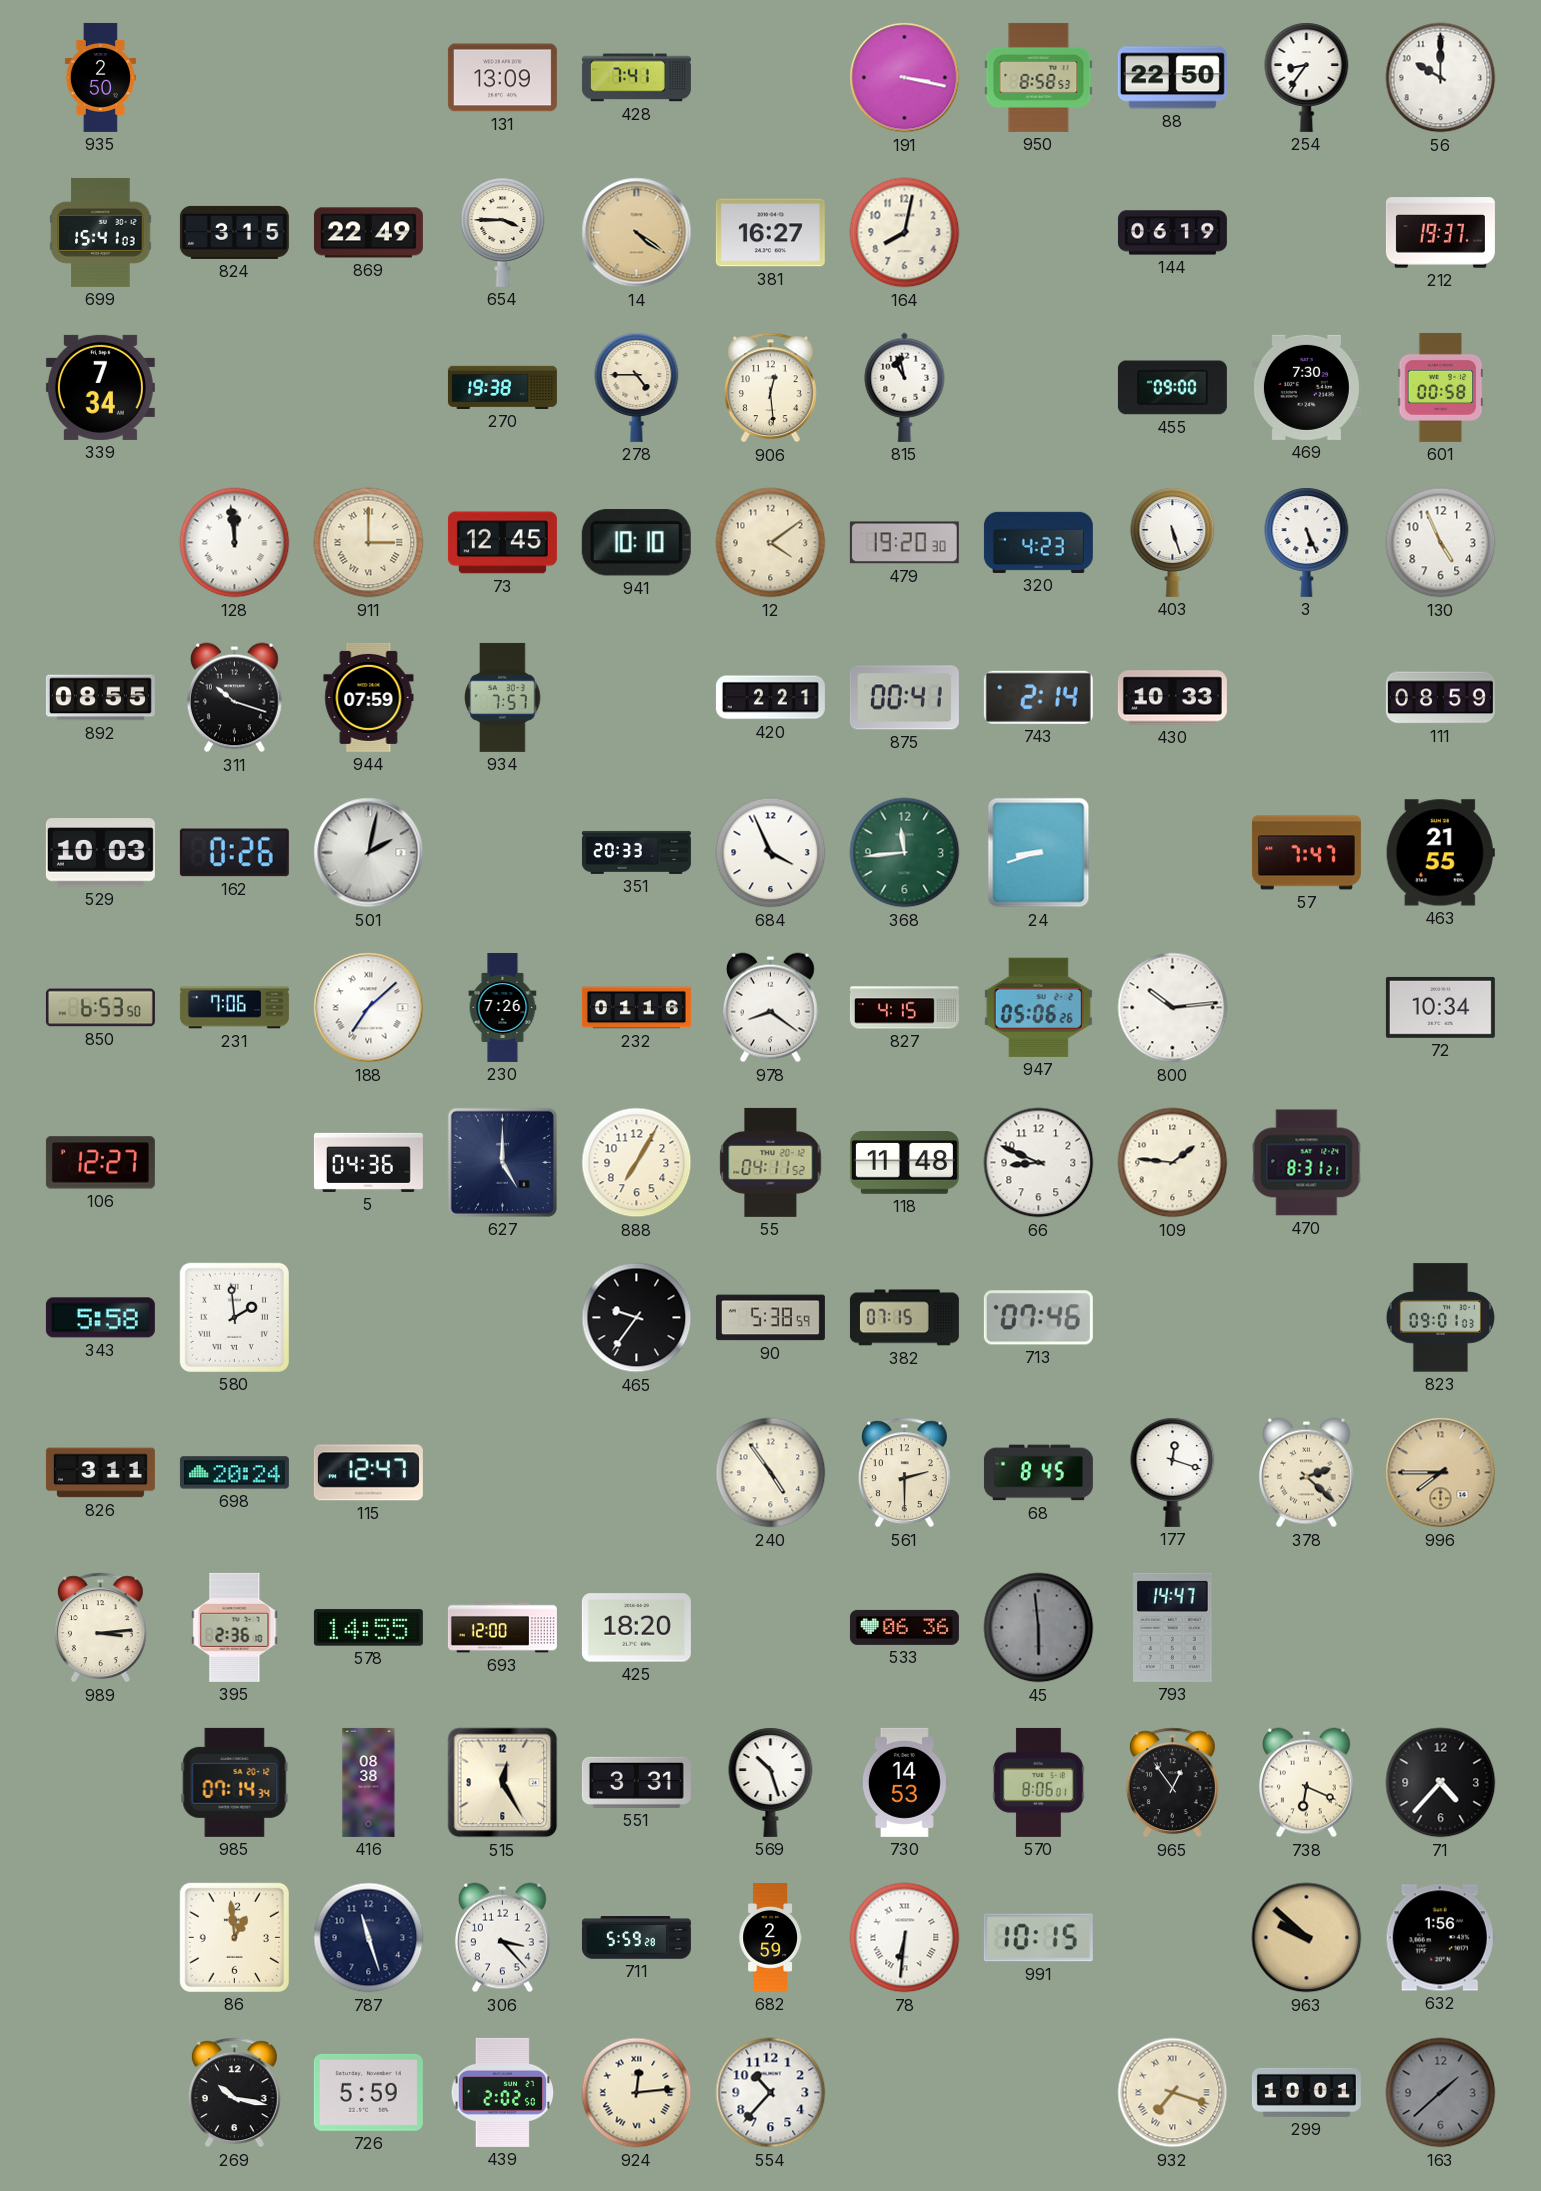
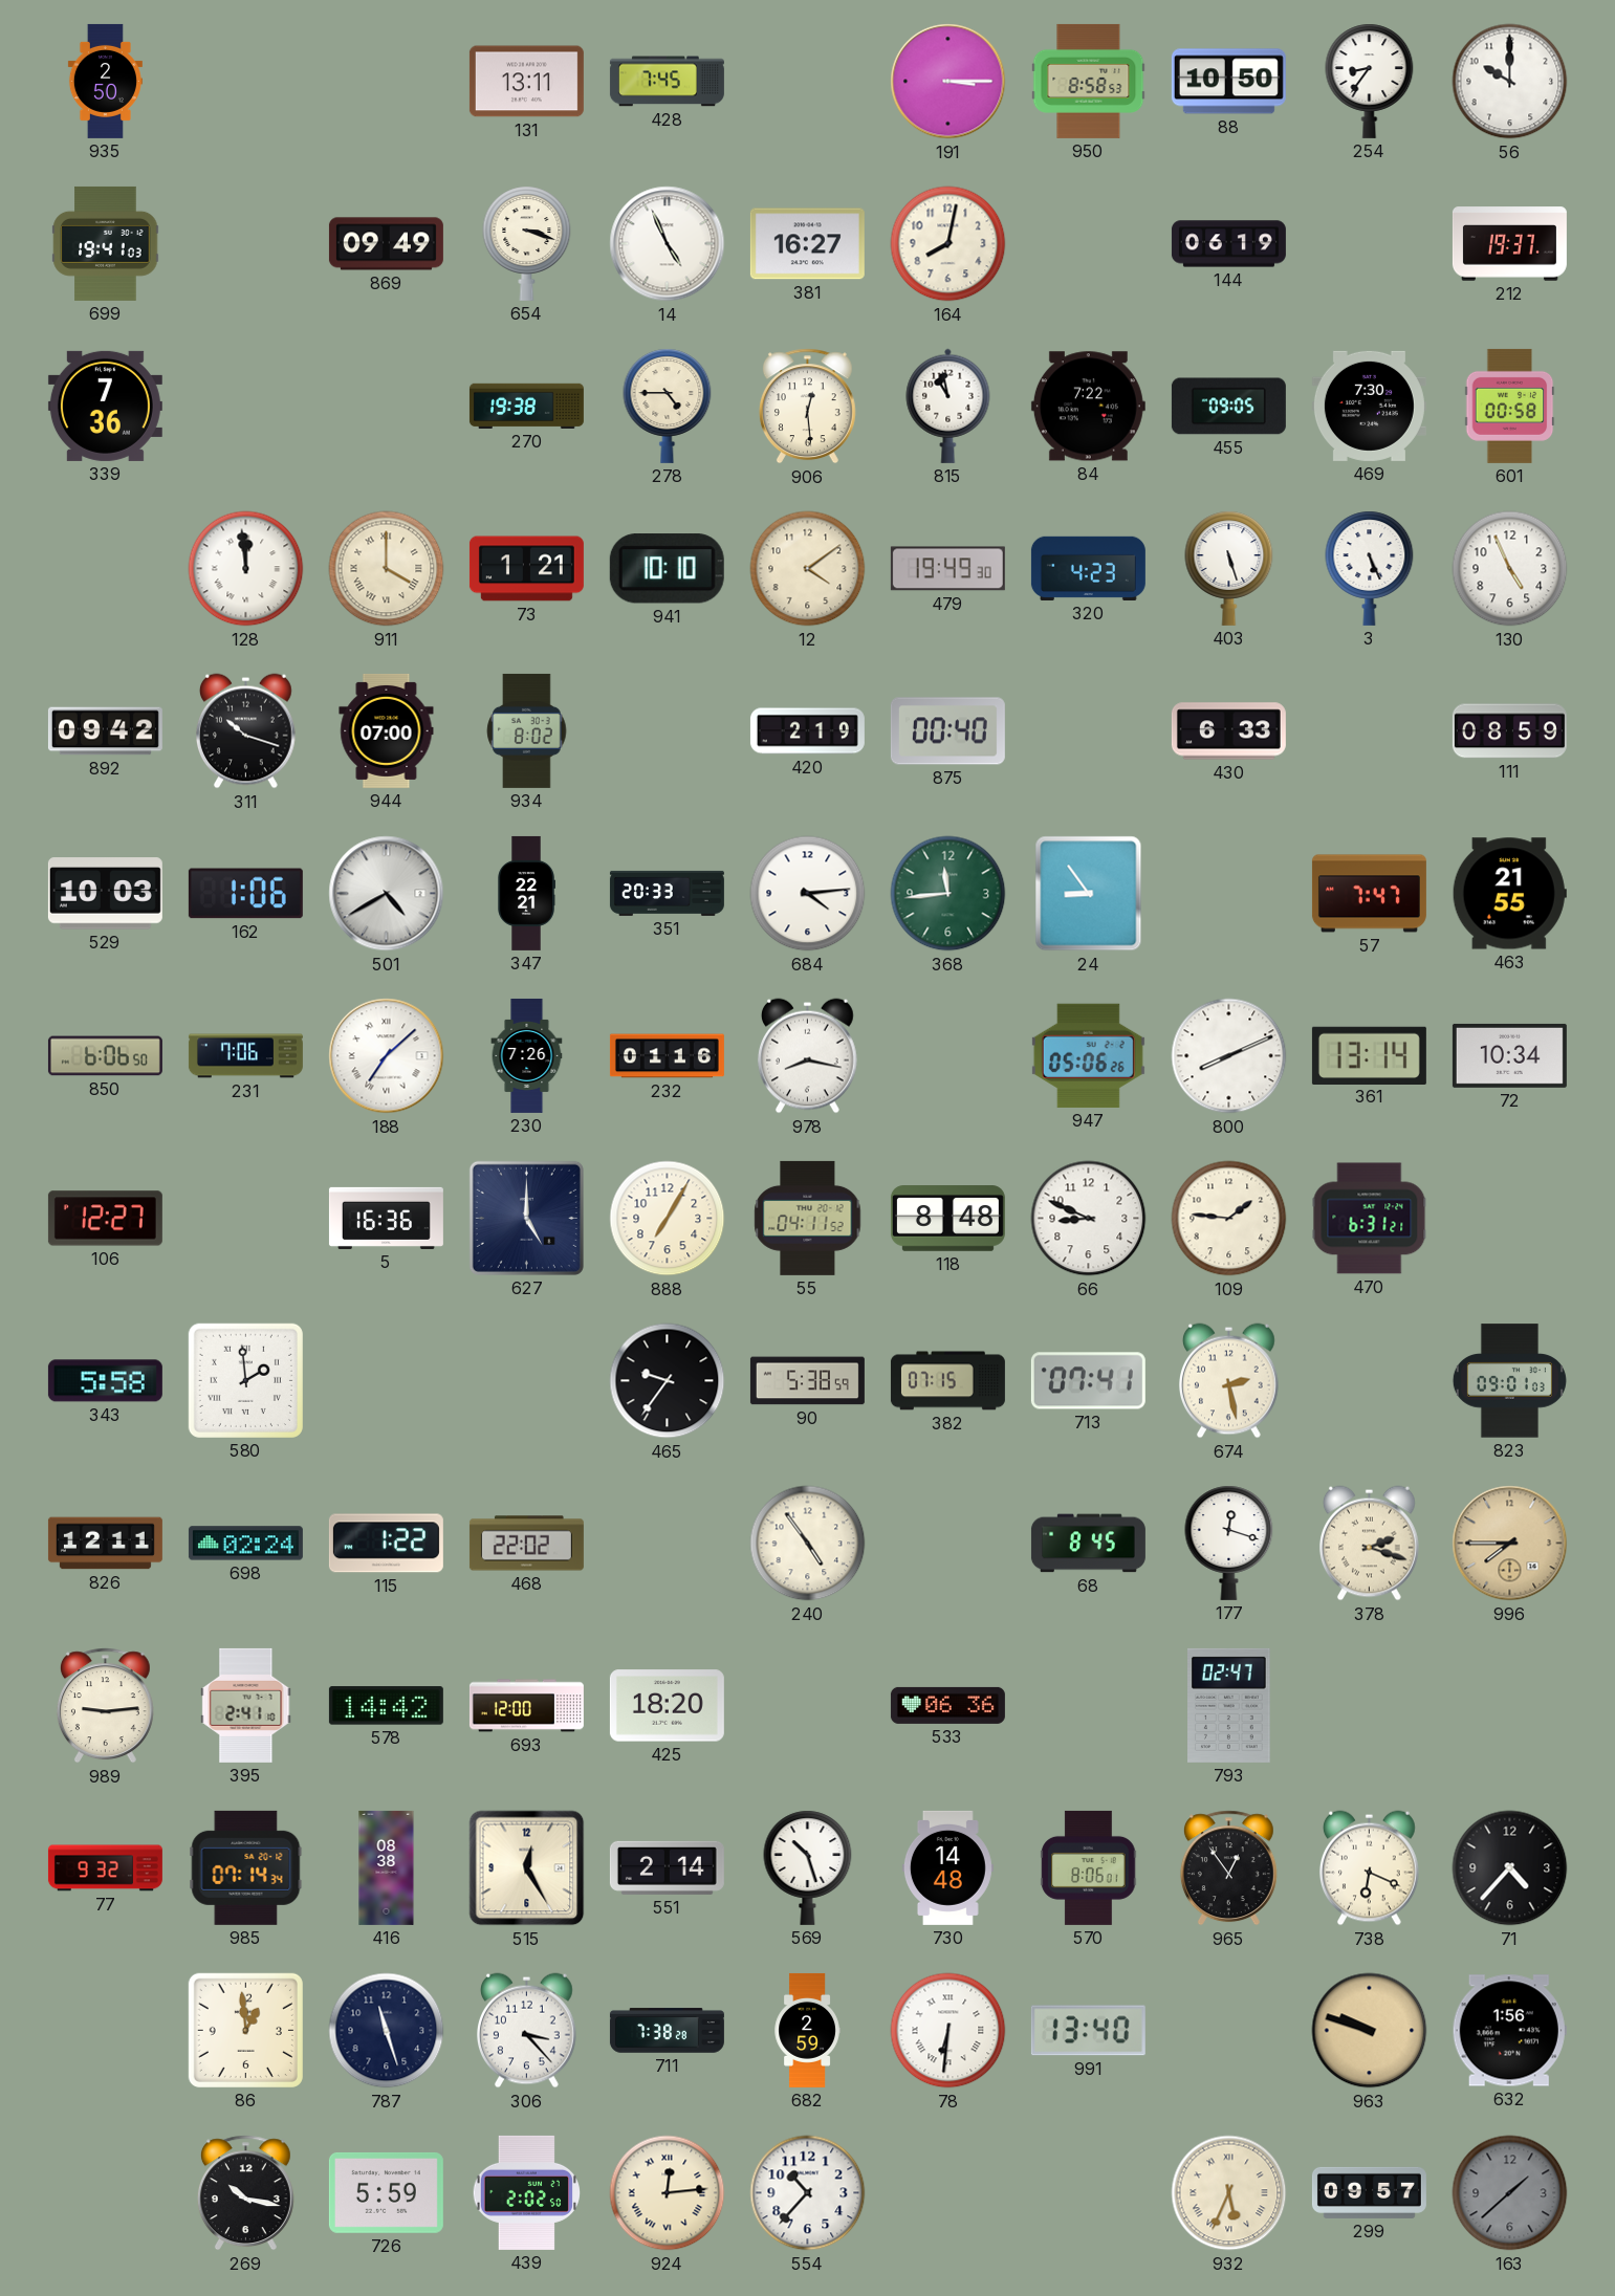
131: 13:09 -> 13:11
428: 7:41 -> 7:45
191: 3:17 -> 3:15
88: 22:50 -> 10:50
699: 15:41 -> 19:41
824: 3:15 -> none
869: 22:49 -> 09:49
654: 3:45 -> 3:18
14: 4:21 -> 4:56
14 dial: champagne -> white
339: 7:34 -> 7:36
84: none -> 7:22
455: 09:00 -> 09:05
911: 3:00 -> 4:00
73: 12:45 -> 1:21
479: 19:20 -> 19:49
892: 08:55 -> 09:42
944: 07:59 -> 07:00
934: 7:57 -> 8:02
420: 2:21 -> 2:19
875: 00:41 -> 00:40
743: 2:14 -> none
430: 10:33 -> 6:33
162: 0:26 -> 1:06
501: 2:02 -> 4:40
347: none -> 22:21
684: 3:56 -> 4:14
24: 8:42 -> 8:54
850: 6:53 -> 6:06
978: 8:21 -> 8:17
827: 4:15 -> none
800: 10:14 -> 8:11
361: none -> 13:14
5: 04:36 -> 16:36
118: 11:48 -> 8:48
470: 8:31 -> 6:31
713: 07:46 -> 07:41
674: none -> 2:28
826: 3:11 -> 12:11
698: 20:24 -> 02:24
115: 12:47 -> 1:22
468: none -> 22:02
561: 2:30 -> none
378: 2:22 -> 2:18
989: 3:14 -> 9:14
395: 2:36 -> 2:41
578: 14:55 -> 14:42
45: 5:59 -> none
793: 14:47 -> 02:47
77: none -> 9:32
551: 3:31 -> 2:14
730: 14:53 -> 14:48
711: 5:59 -> 7:38
991: 10:15 -> 13:40
963: 9:52 -> 9:48
932: 7:18 -> 5:34
299: 10:01 -> 09:57
